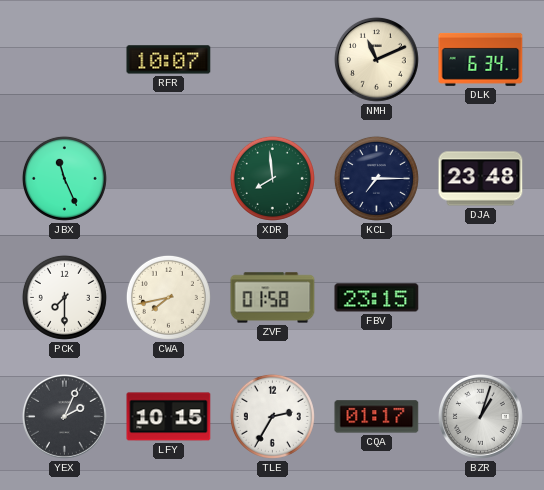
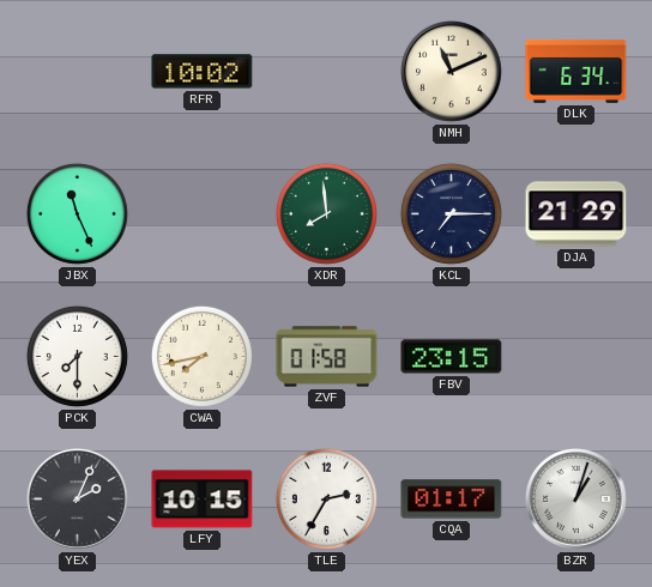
RFR: 10:07 -> 10:02
DJA: 23:48 -> 21:29
